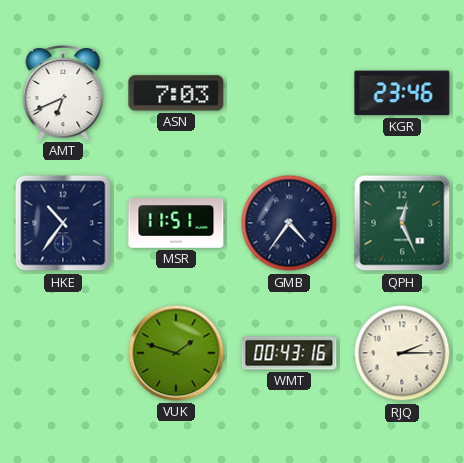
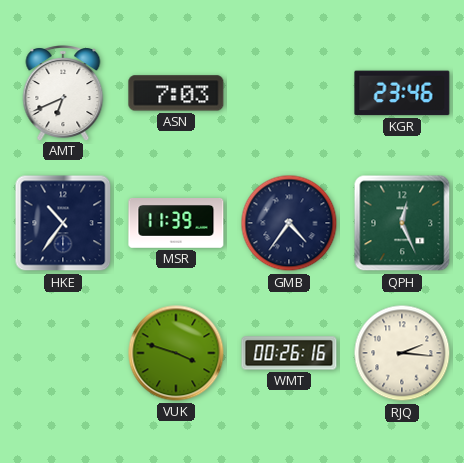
MSR: 11:51 -> 11:39
VUK: 1:48 -> 3:48
WMT: 00:43 -> 00:26
RJQ: 2:15 -> 2:16
